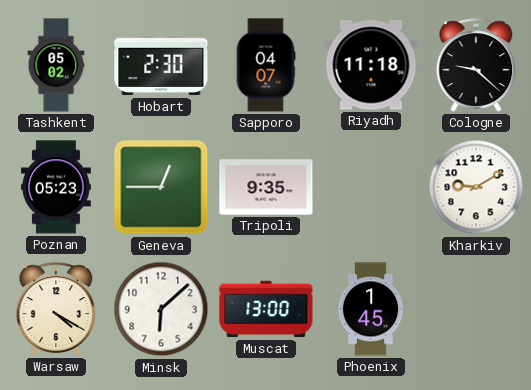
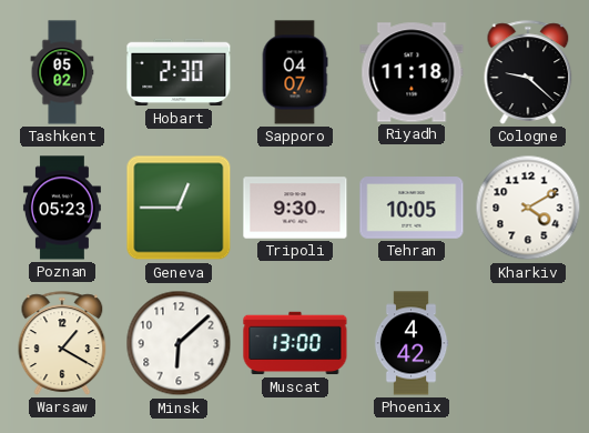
Tripoli: 9:35 -> 9:30
Tehran: none -> 10:05
Kharkiv: 9:10 -> 4:10
Warsaw: 4:20 -> 1:20
Phoenix: 1:45 -> 4:42
